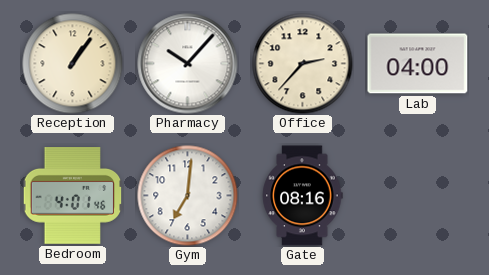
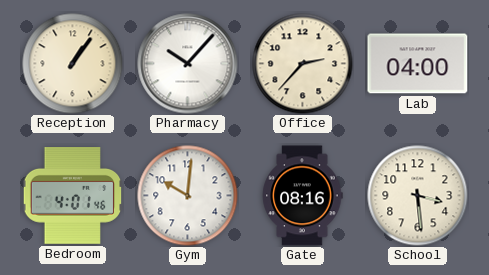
Gym: 7:01 -> 10:01
School: none -> 3:29
